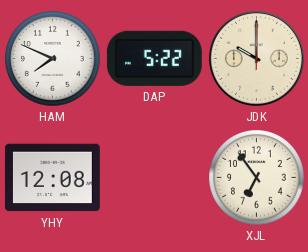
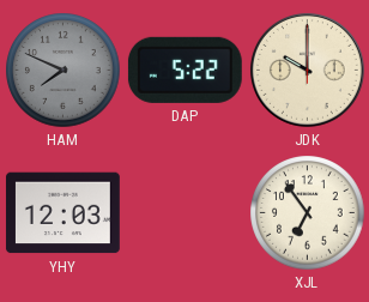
HAM dial: white -> grey
YHY: 12:08 -> 12:03
